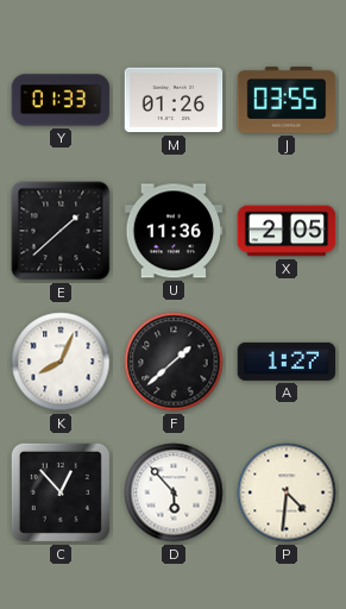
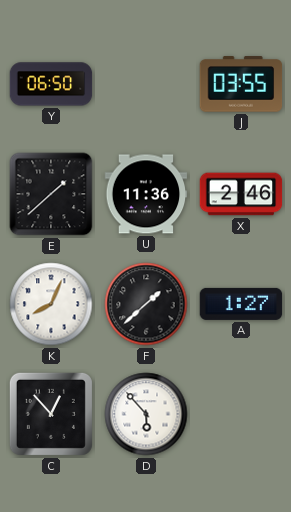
Y: 01:33 -> 06:50
M: 01:26 -> none
X: 2:05 -> 2:46
P: 4:31 -> none
